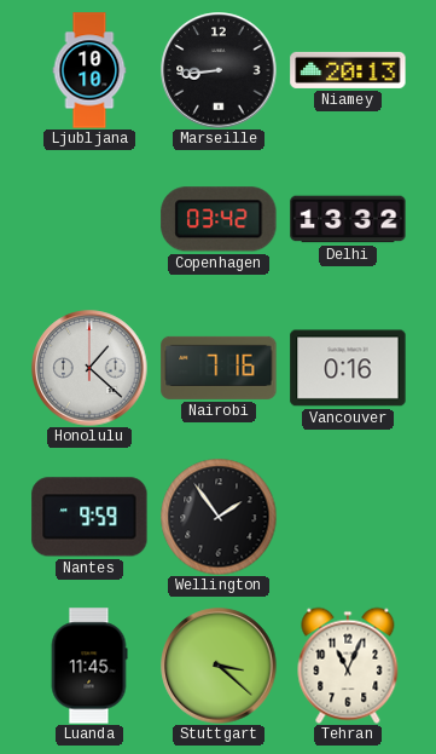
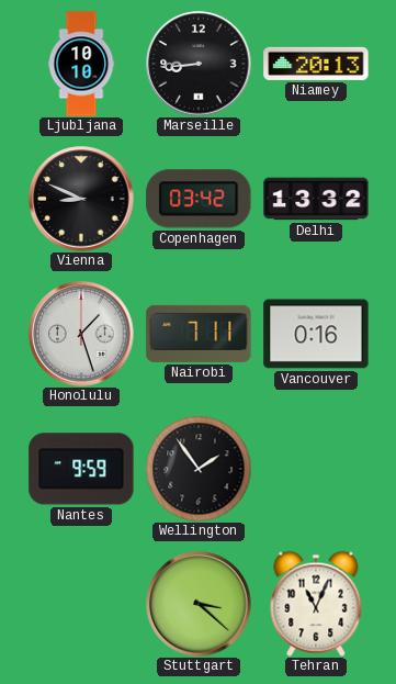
Vienna: none -> 8:49
Honolulu: 1:22 -> 1:27
Nairobi: 7:16 -> 7:11
Luanda: 11:45 -> none
